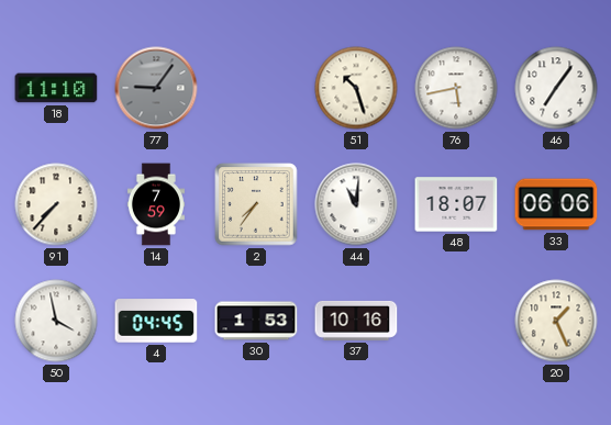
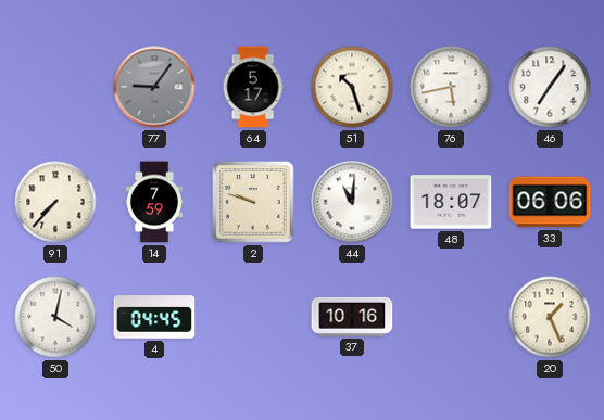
18: 11:10 -> none
64: none -> 5:17
2: 7:36 -> 9:48
50: 3:58 -> 4:02
30: 1:53 -> none
